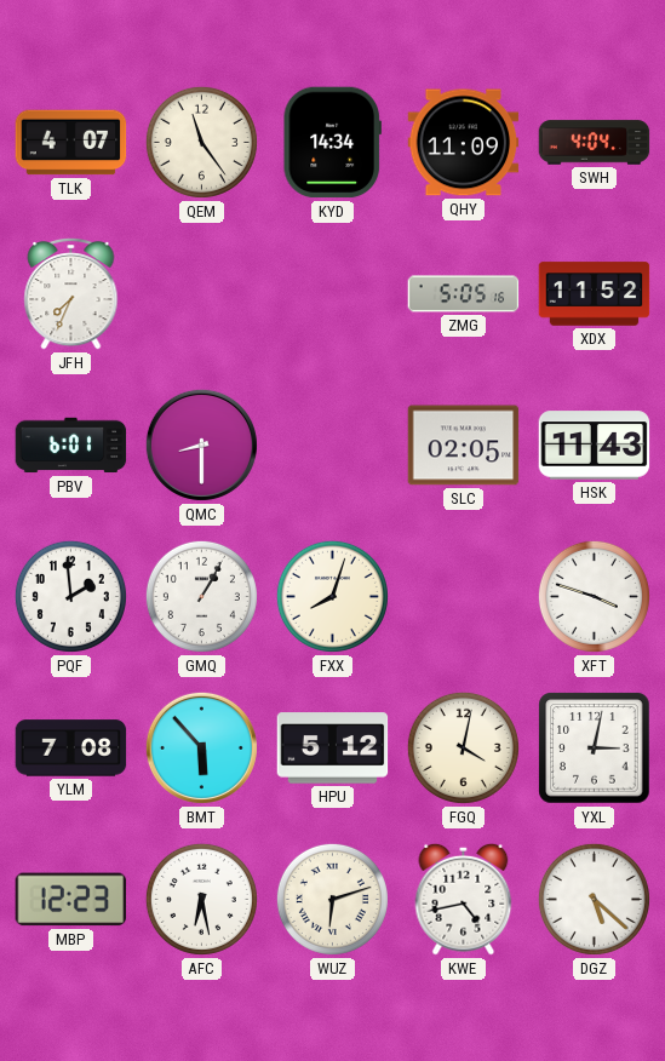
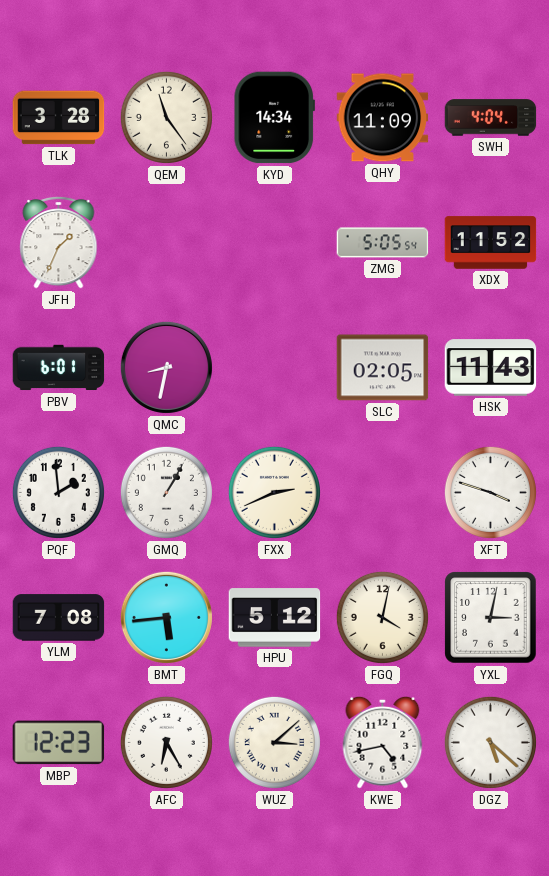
TLK: 4:07 -> 3:28
JFH: 7:34 -> 1:34
ZMG: 5:05:16 -> 5:05:54
QMC: 8:30 -> 8:32
FXX: 8:03 -> 2:41
BMT: 5:53 -> 5:44
AFC: 6:28 -> 6:25
WUZ: 6:12 -> 3:08
